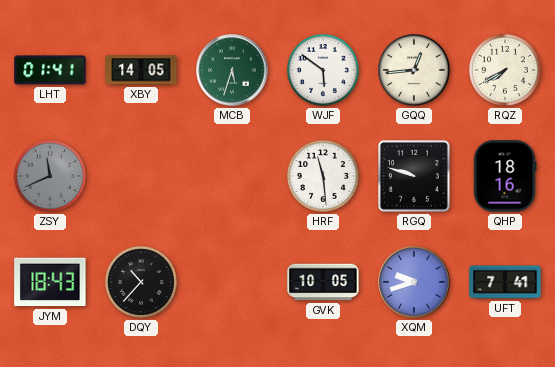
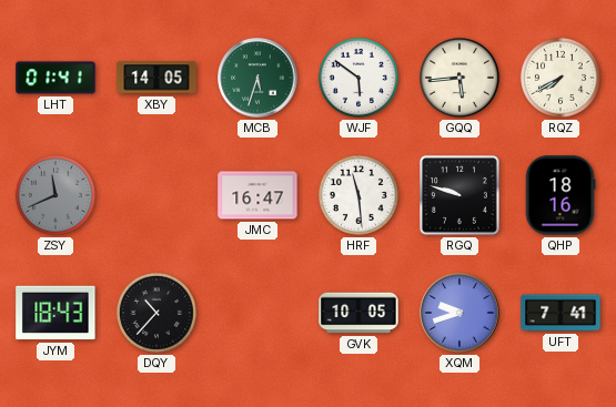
GQQ: 12:44 -> 5:44
JMC: none -> 16:47
